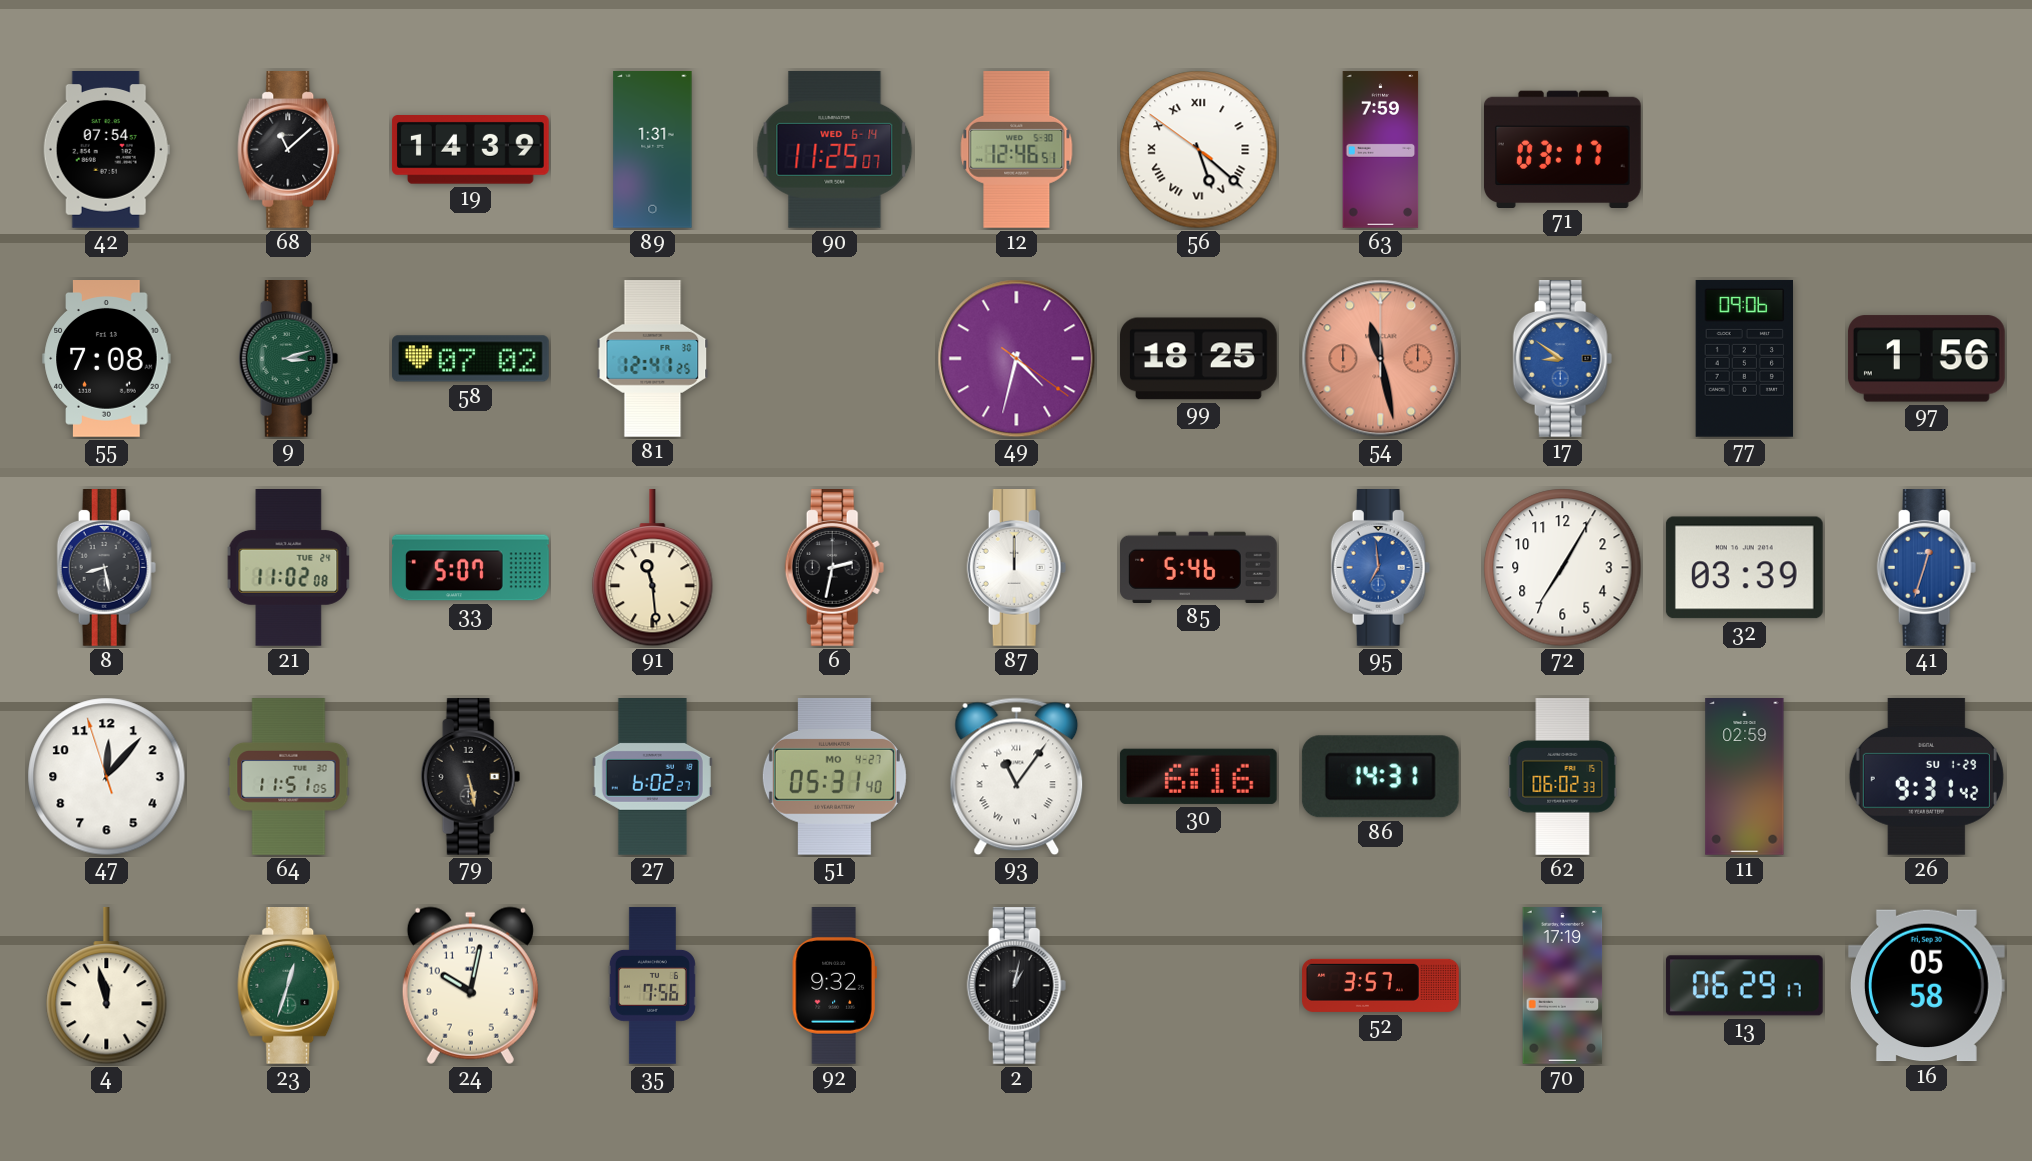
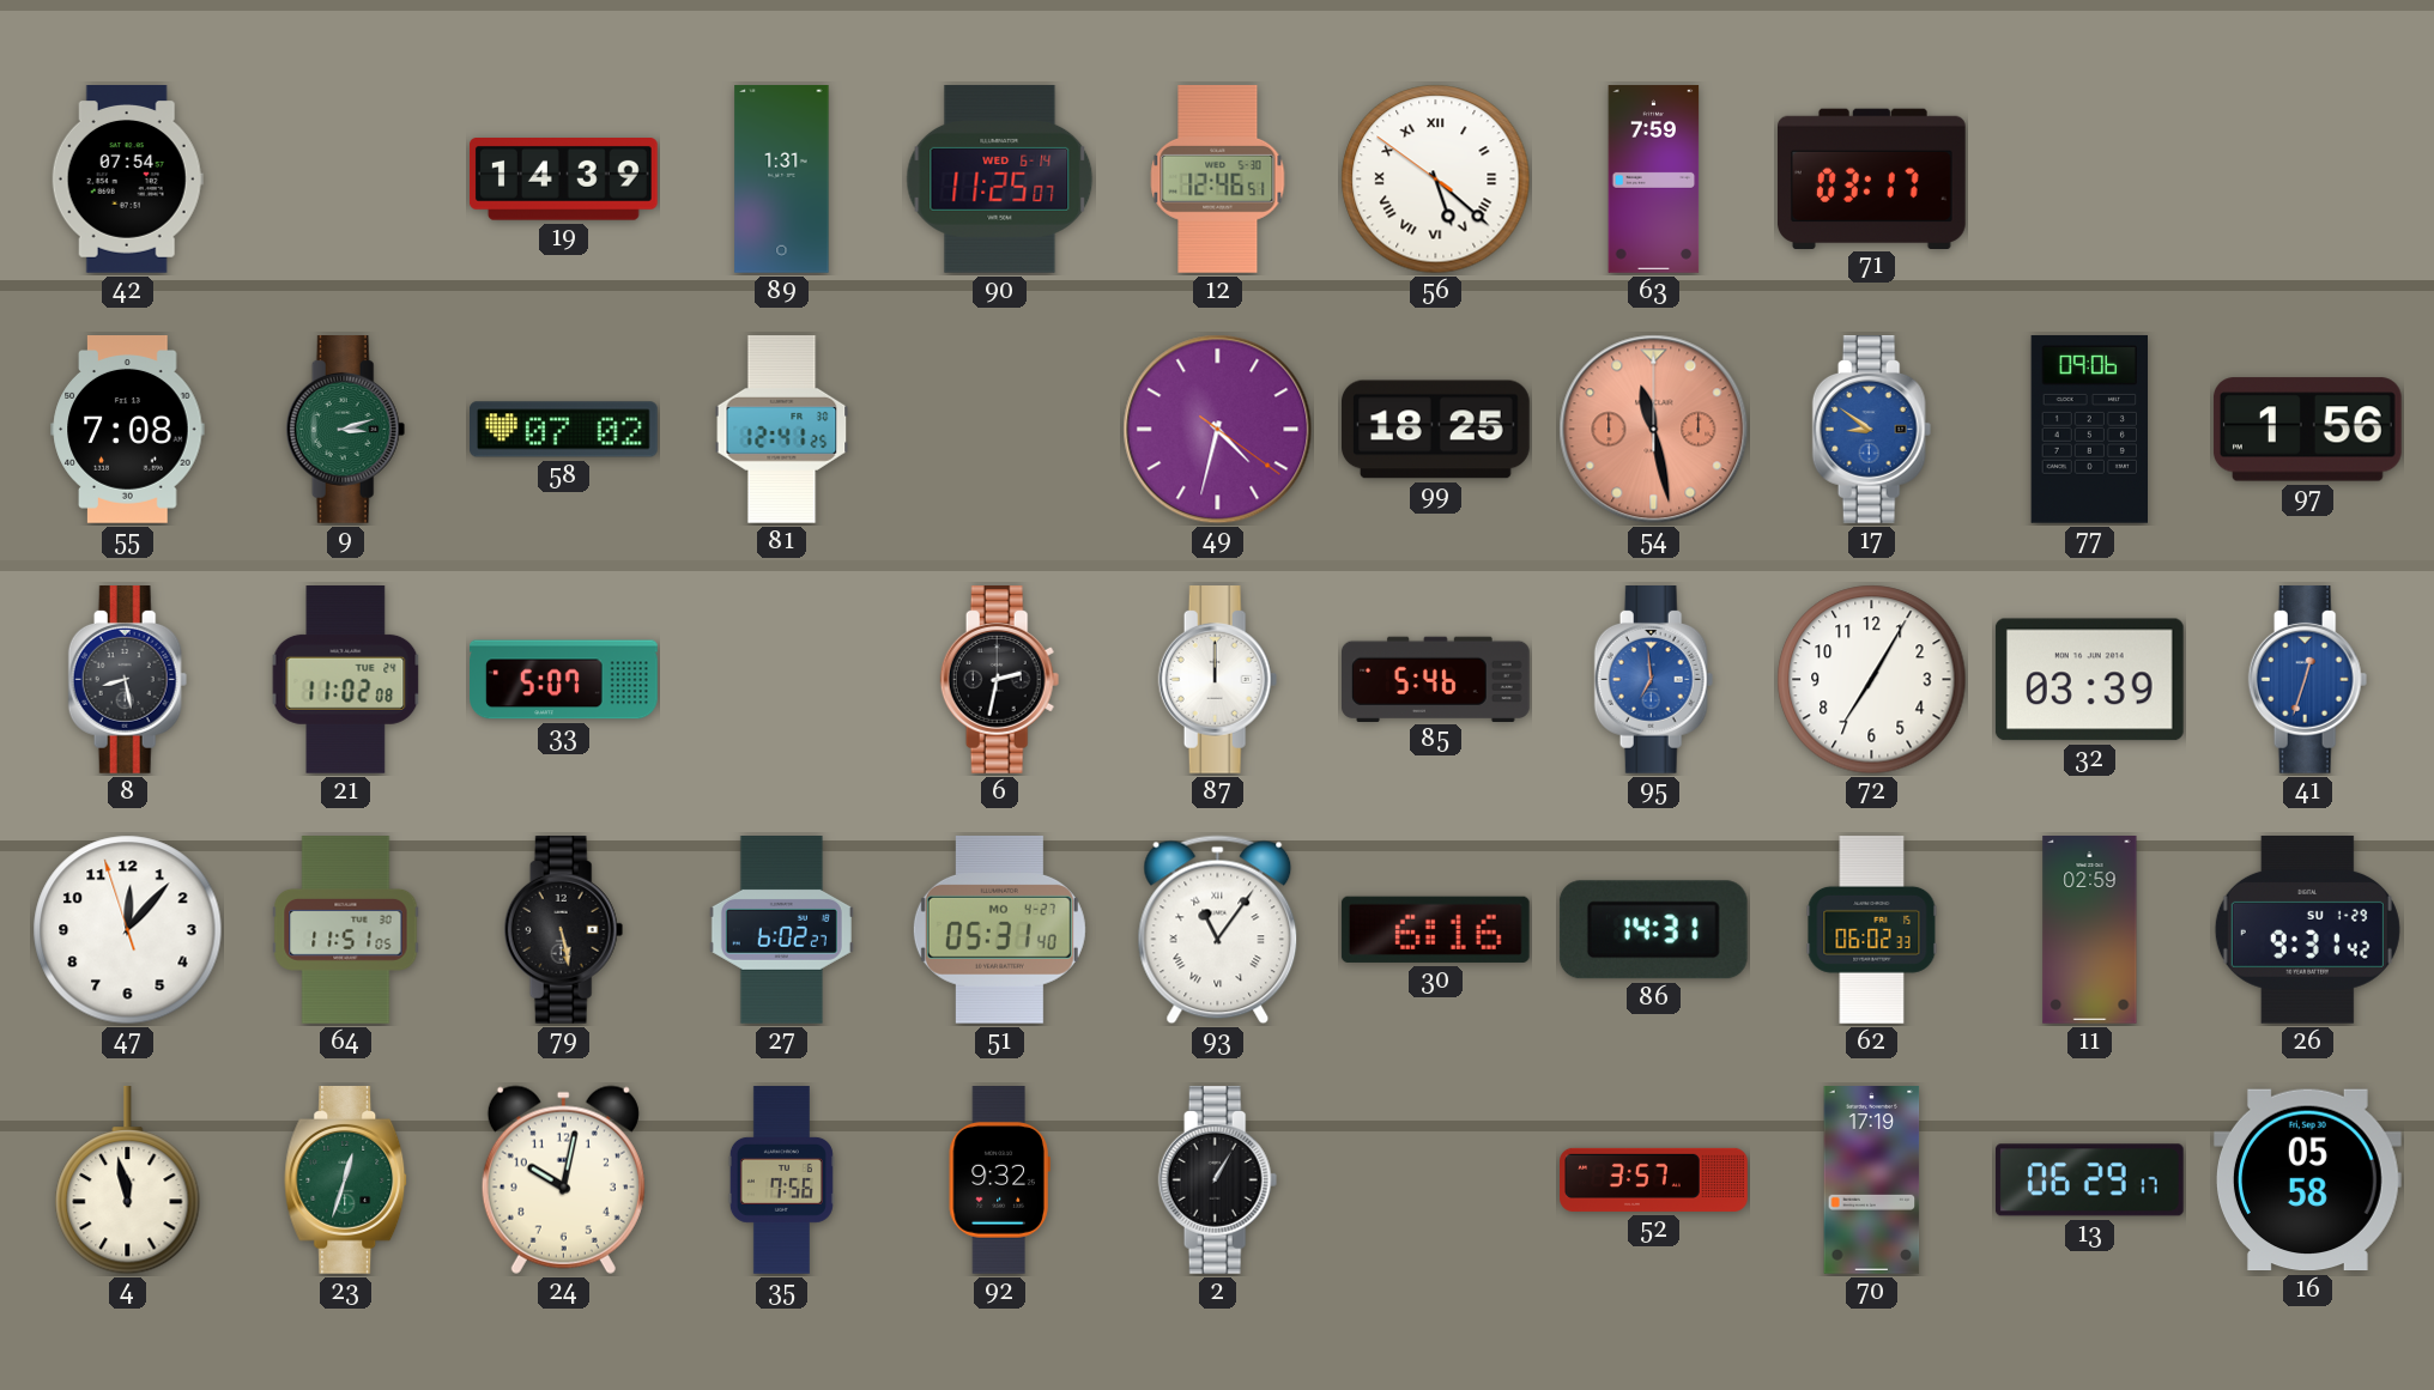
68: 11:08 -> none
91: 11:29 -> none
2: 1:02 -> 1:05
